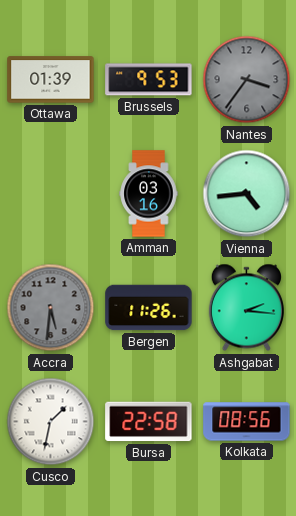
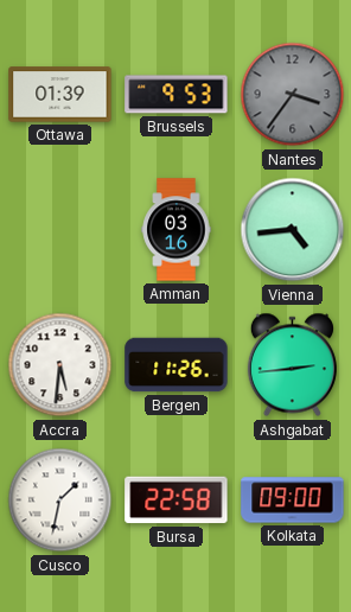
Accra dial: grey -> white
Ashgabat: 2:16 -> 2:44
Kolkata: 08:56 -> 09:00
